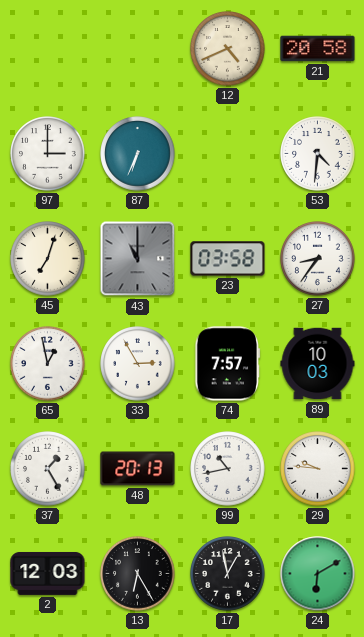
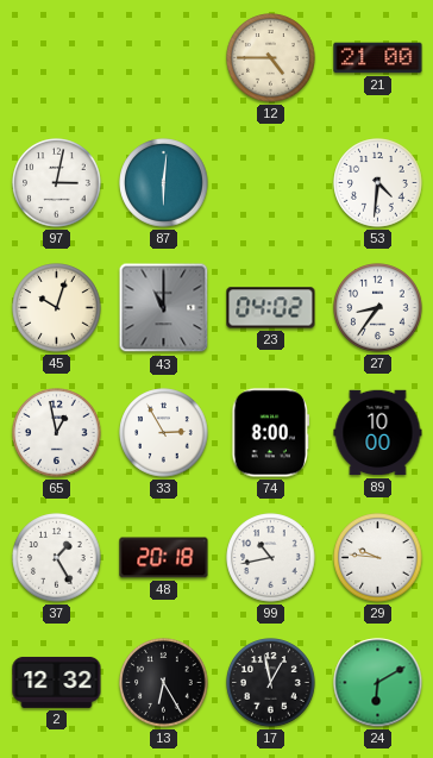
12: 4:41 -> 4:45
21: 20:58 -> 21:00
97: 3:00 -> 3:02
87: 6:34 -> 6:01
45: 7:03 -> 10:03
23: 03:58 -> 04:02
74: 7:57 -> 8:00
89: 10:03 -> 10:00
48: 20:13 -> 20:18
2: 12:03 -> 12:32
